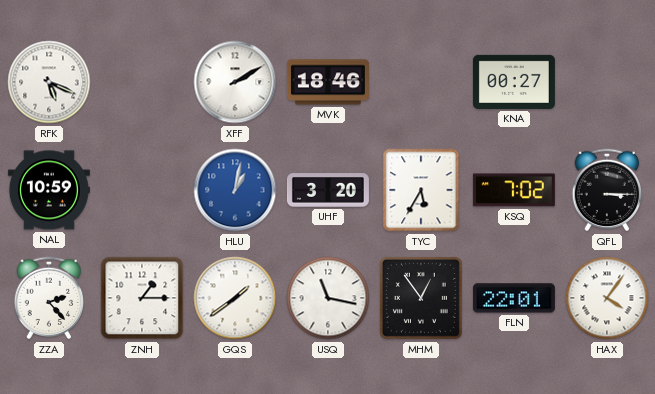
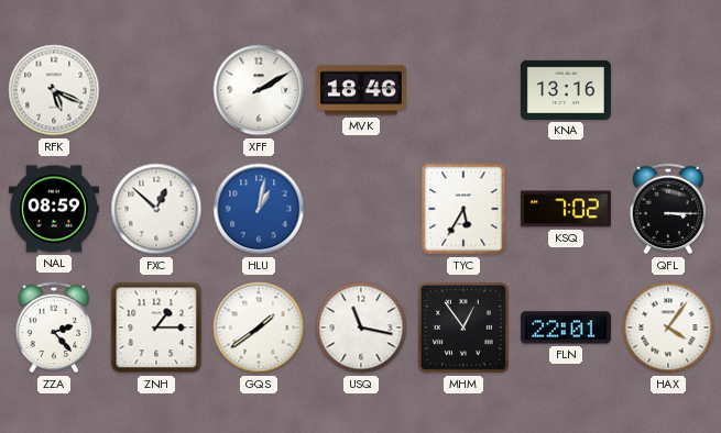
KNA: 00:27 -> 13:16
NAL: 10:59 -> 08:59
FXC: none -> 12:52
UHF: 3:20 -> none
